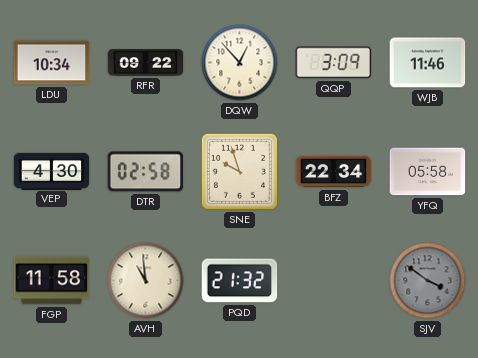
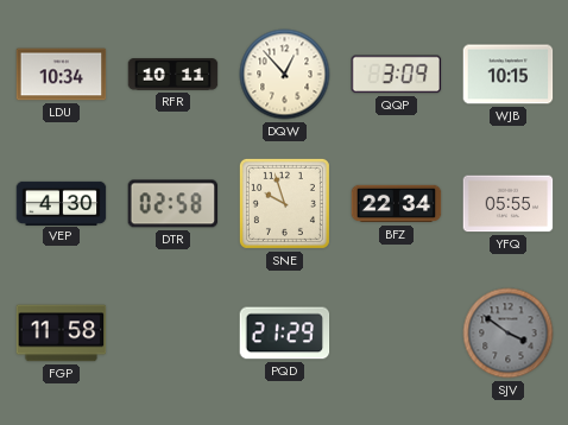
RFR: 09:22 -> 10:11
WJB: 11:46 -> 10:15
YFQ: 05:58 -> 05:55
AVH: 10:59 -> none
PQD: 21:32 -> 21:29
